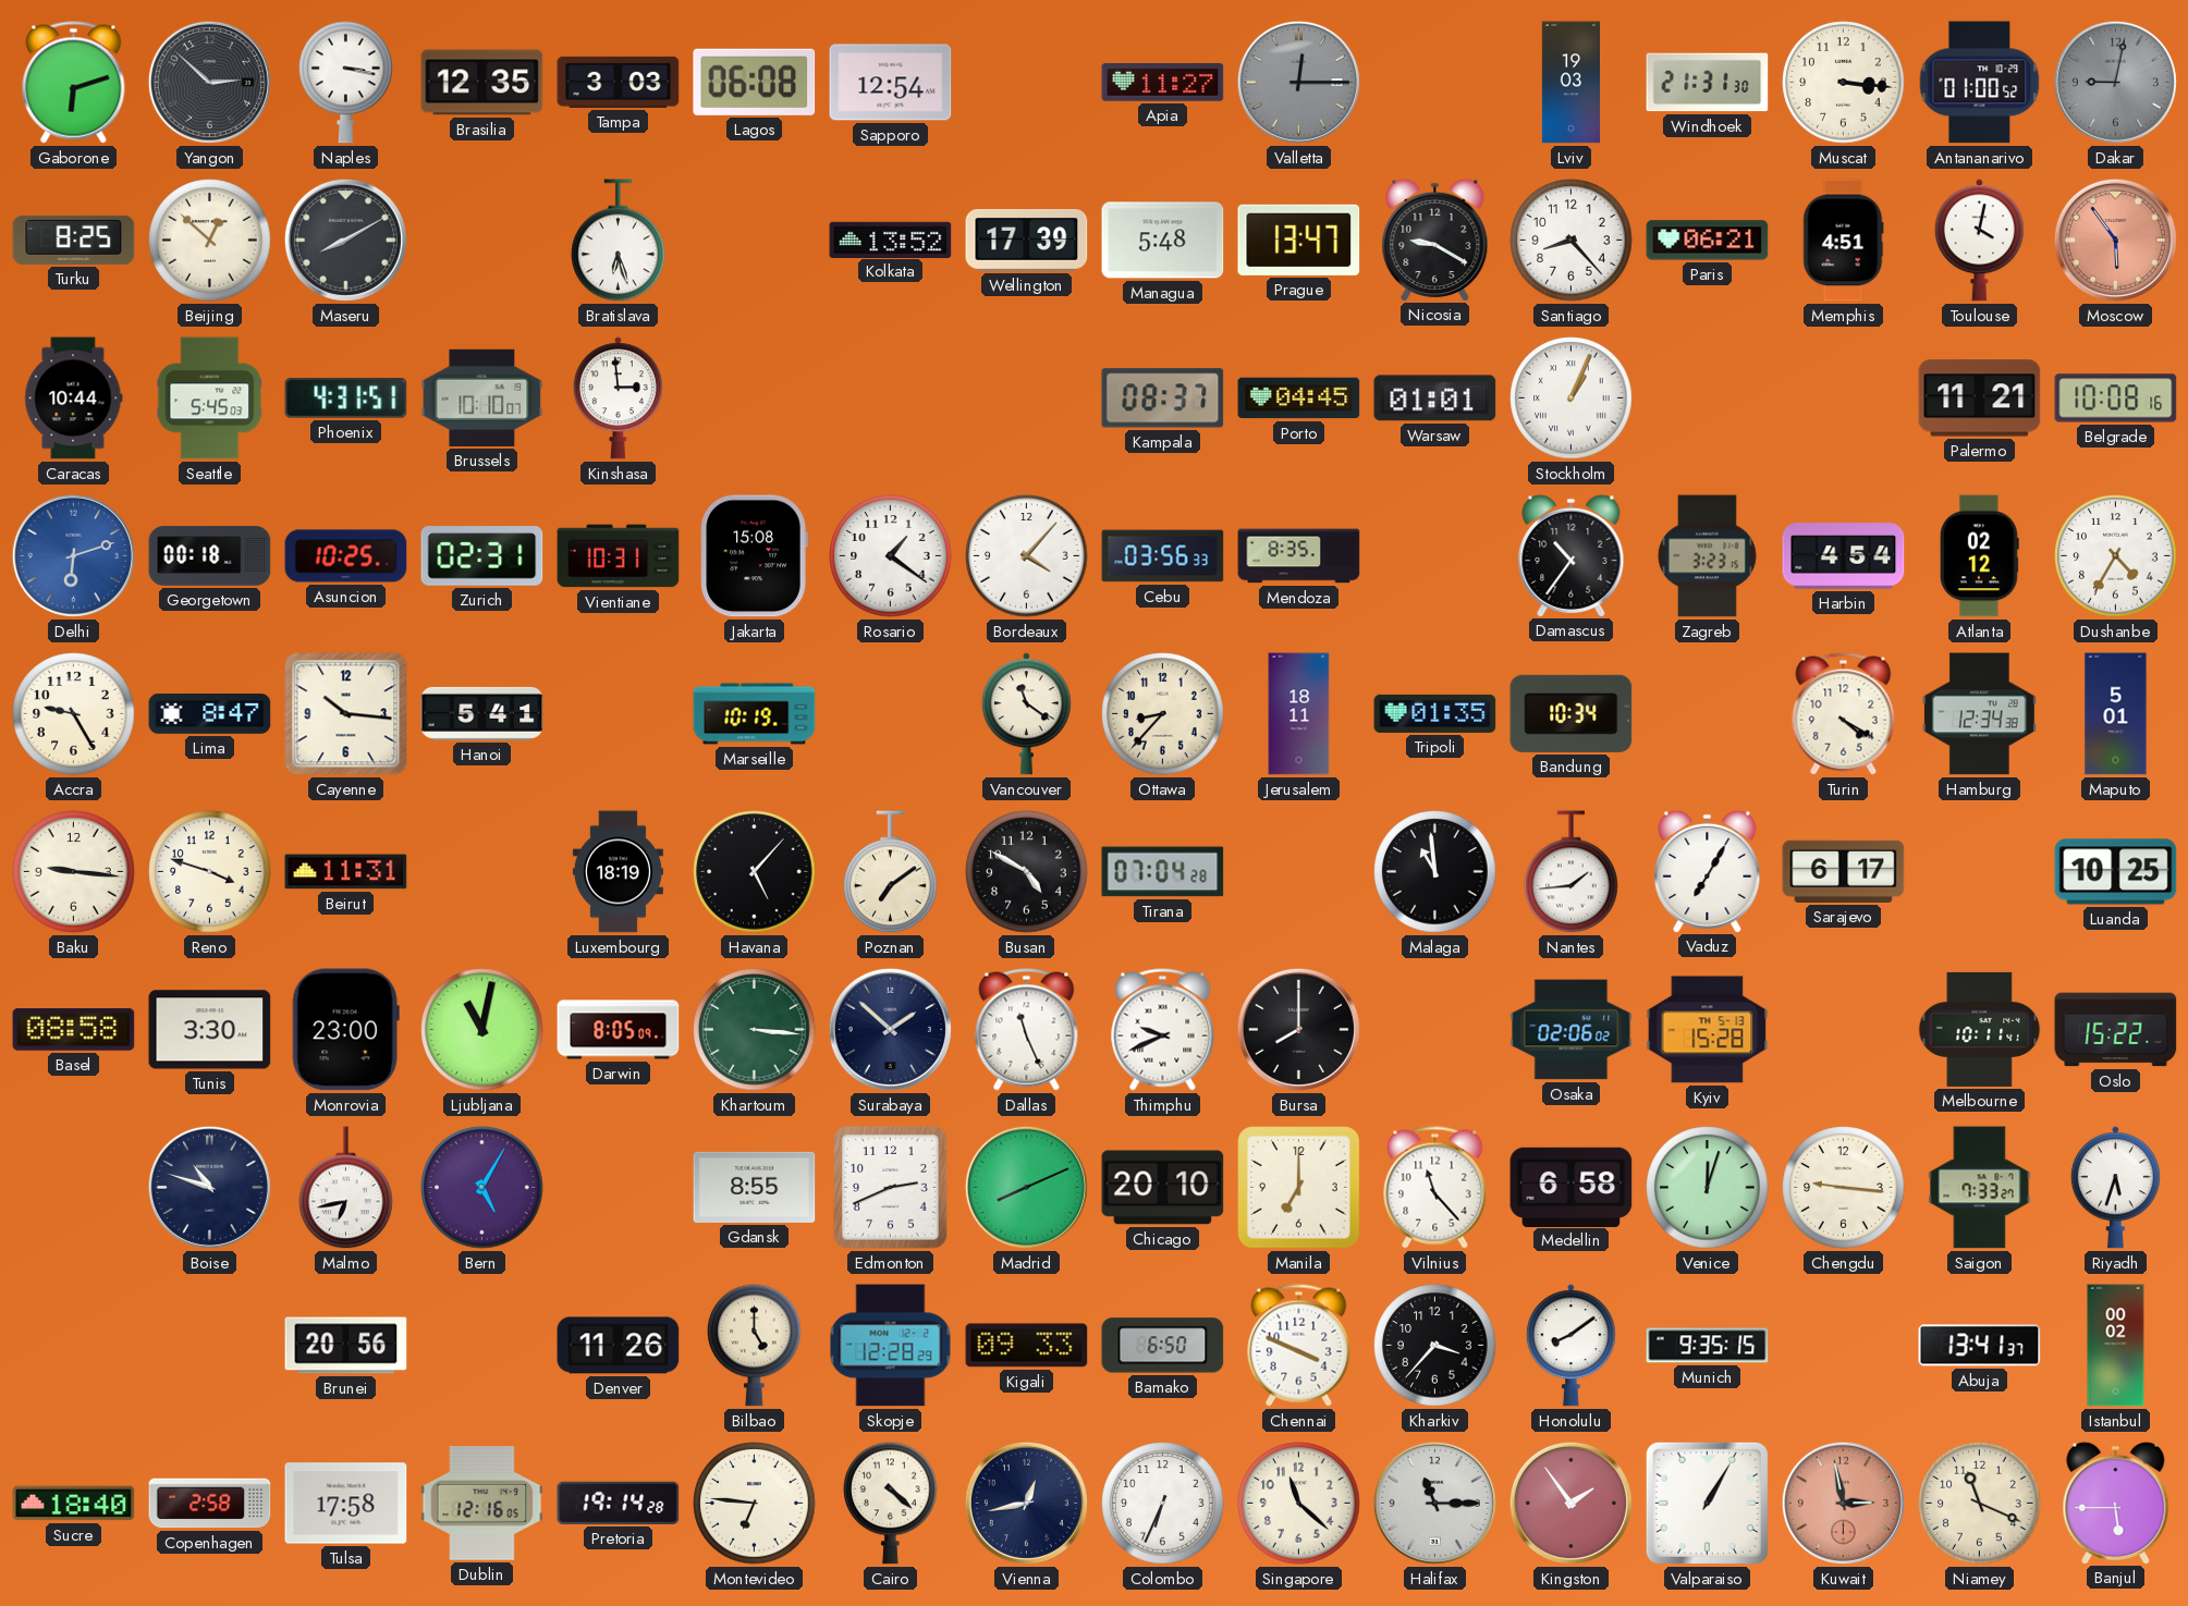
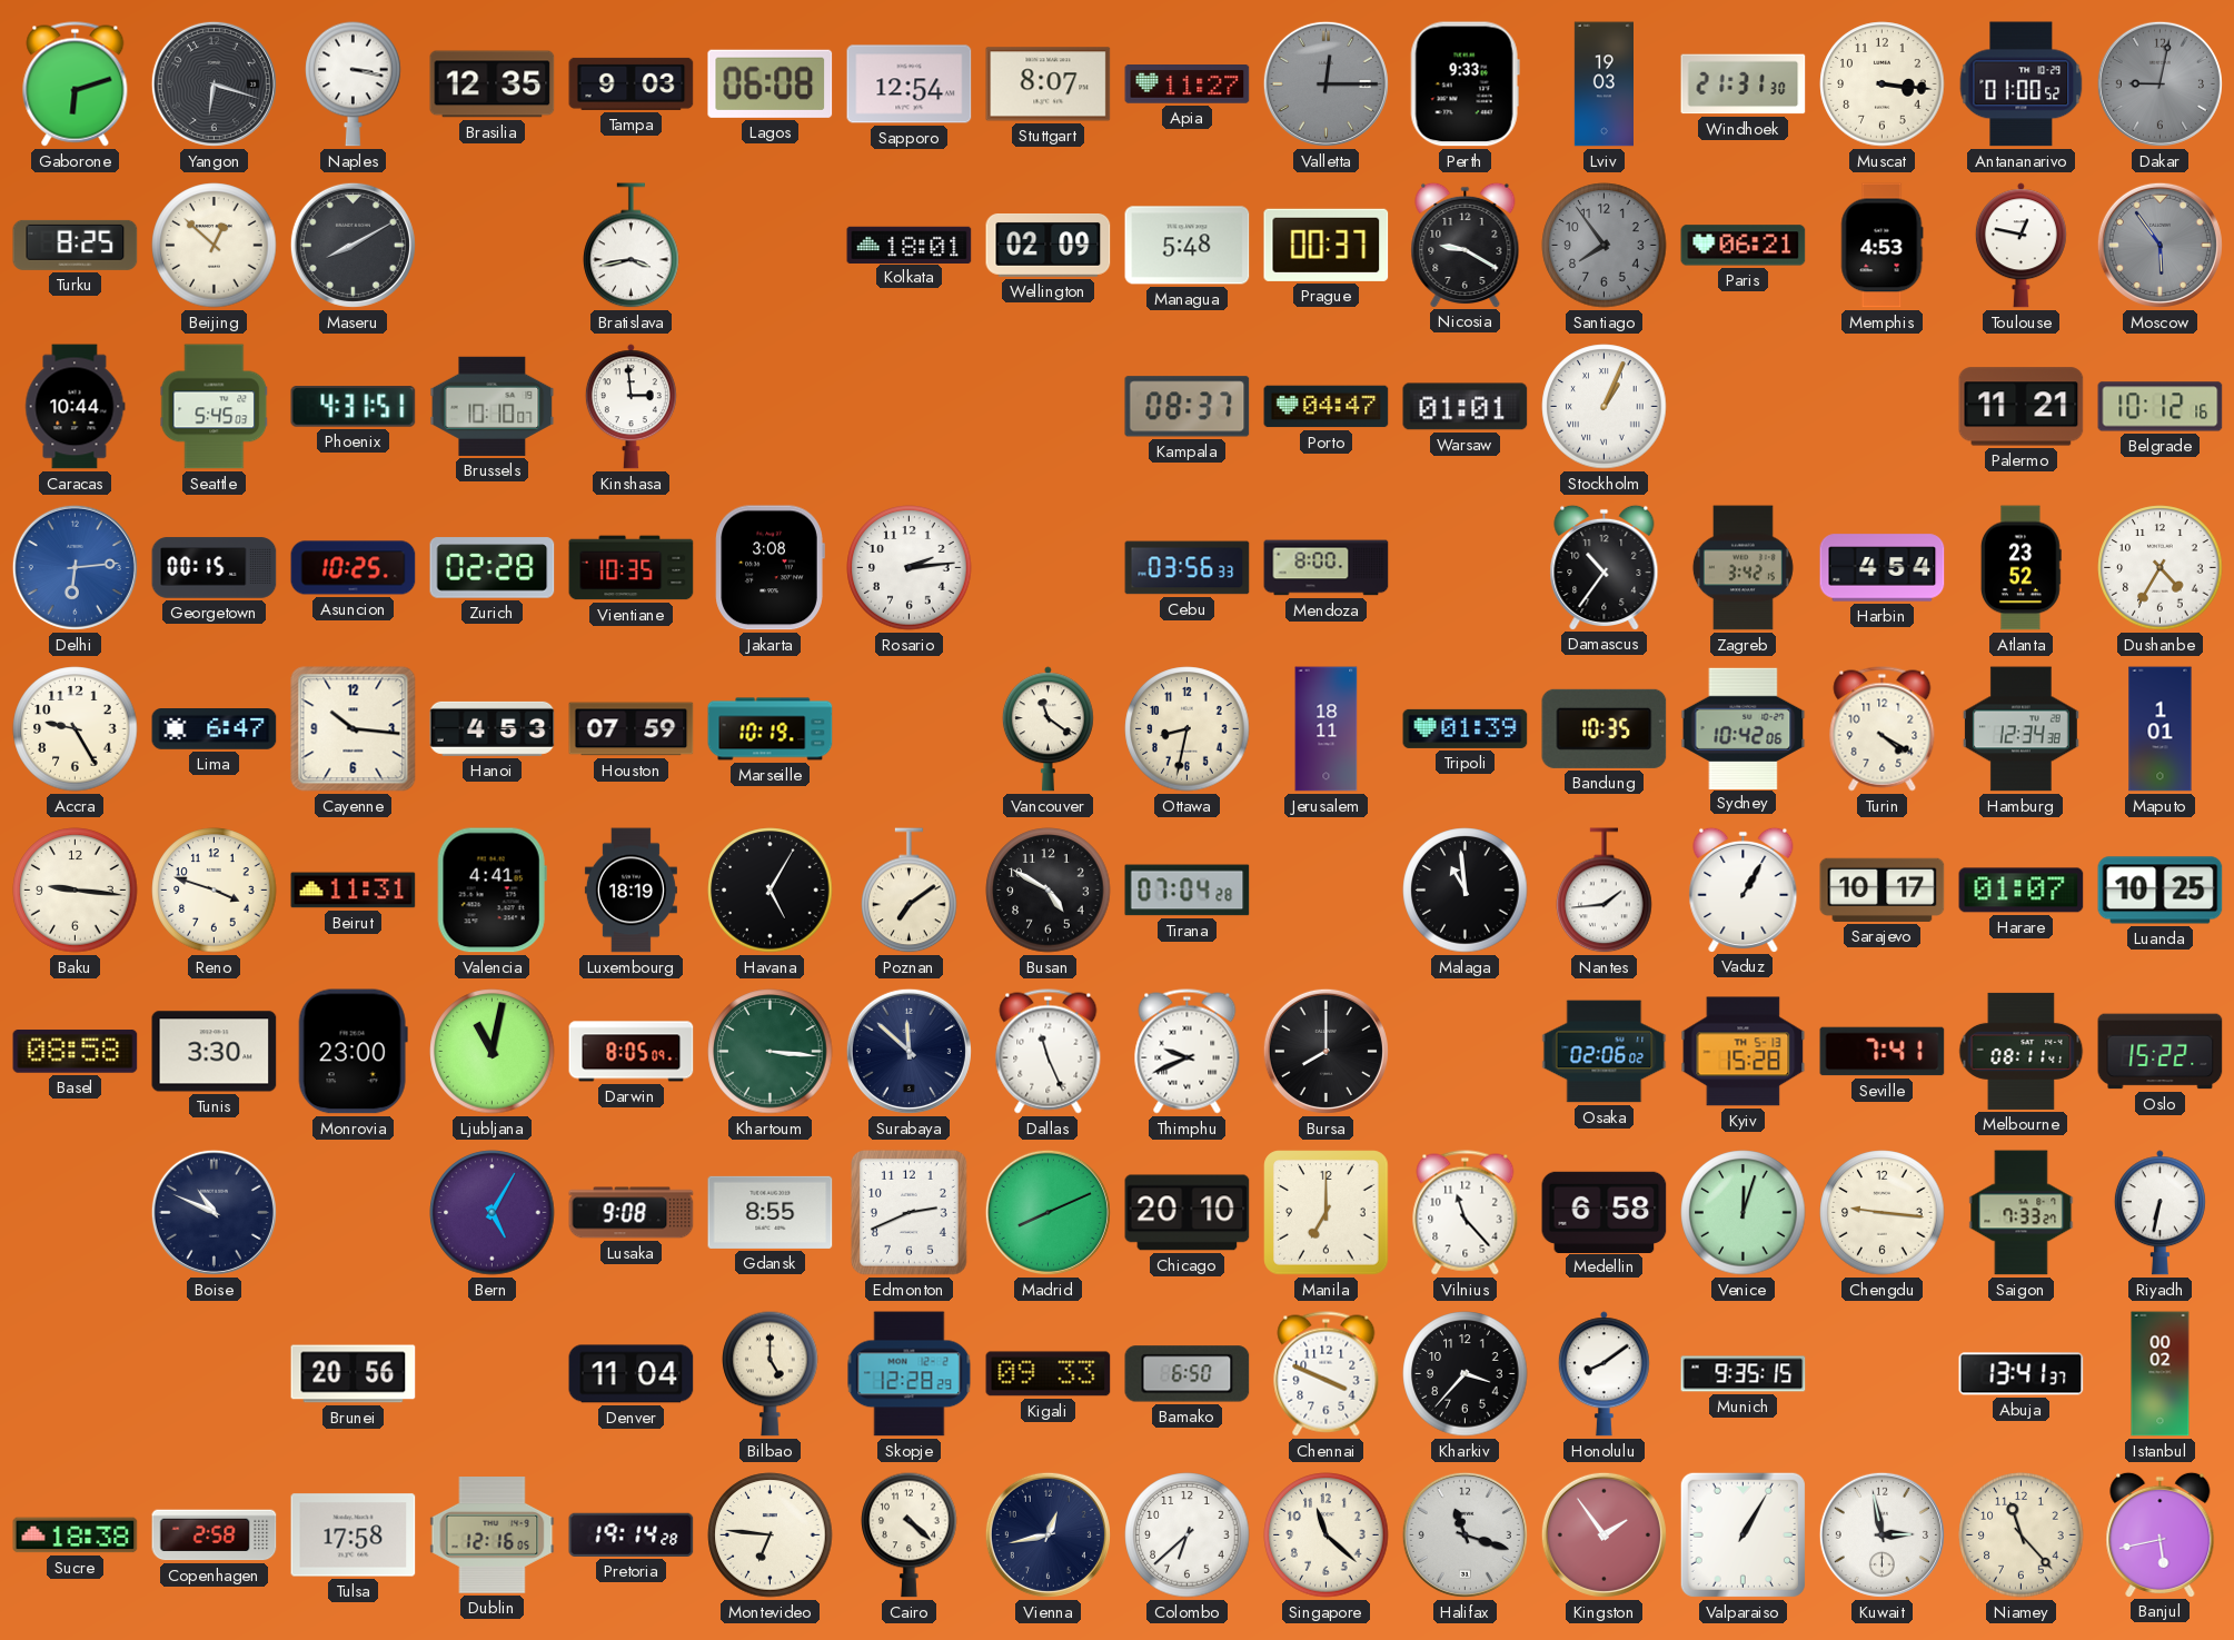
Yangon: 2:52 -> 6:18
Tampa: 3:03 -> 9:03
Stuttgart: none -> 8:07
Perth: none -> 9:33
Bratislava: 6:27 -> 3:43
Kolkata: 13:52 -> 18:01
Wellington: 17:39 -> 02:09
Prague: 13:47 -> 00:37
Santiago: 8:23 -> 7:54
Santiago dial: white -> grey
Memphis: 4:51 -> 4:53
Toulouse: 4:02 -> 12:47
Moscow dial: salmon -> grey
Porto: 04:45 -> 04:47
Belgrade: 10:08 -> 10:12
Delhi: 6:12 -> 6:14
Georgetown: 00:18 -> 00:15
Zurich: 02:31 -> 02:28
Vientiane: 10:31 -> 10:35
Jakarta: 15:08 -> 3:08
Rosario: 1:21 -> 2:14
Bordeaux: 4:07 -> none
Mendoza: 8:35 -> 8:00
Zagreb: 3:23 -> 3:42
Atlanta: 02:12 -> 23:52
Lima: 8:47 -> 6:47
Hanoi: 5:41 -> 4:53
Houston: none -> 07:59
Ottawa: 8:37 -> 8:32
Tripoli: 01:35 -> 01:39
Bandung: 10:34 -> 10:35
Sydney: none -> 10:42
Maputo: 5:01 -> 1:01
Valencia: none -> 4:41
Havana: 5:07 -> 5:05
Vaduz: 7:05 -> 1:05
Sarajevo: 6:17 -> 10:17
Harare: none -> 01:07
Surabaya: 1:52 -> 11:52
Seville: none -> 7:41
Melbourne: 10:11 -> 08:11
Boise: 10:48 -> 10:49
Malmo: 6:43 -> none
Lusaka: none -> 9:08
Riyadh: 5:33 -> 6:32
Denver: 11:26 -> 11:04
Sucre: 18:40 -> 18:38
Colombo: 6:34 -> 6:38
Halifax: 11:15 -> 11:18
Kuwait dial: salmon -> white
Niamey: 11:19 -> 11:23
Banjul: 5:45 -> 5:43
